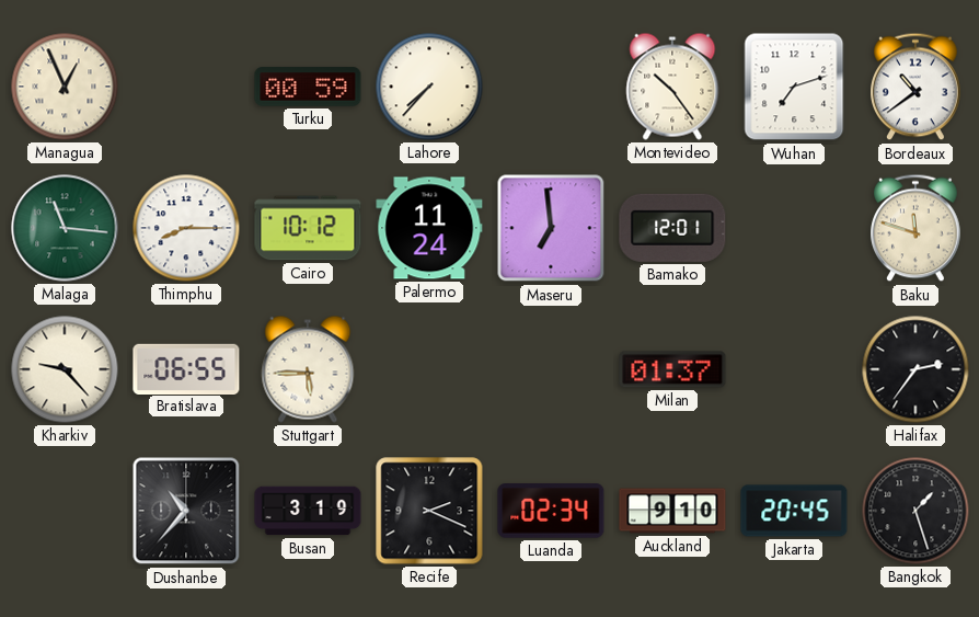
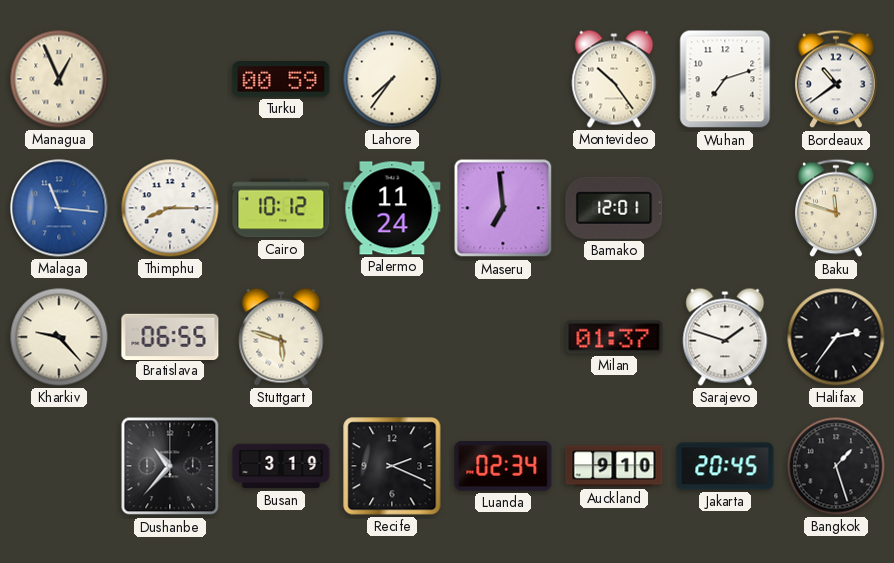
Lahore: 7:37 -> 7:36
Malaga dial: green -> blue
Stuttgart: 5:45 -> 5:48
Sarajevo: none -> 1:48
